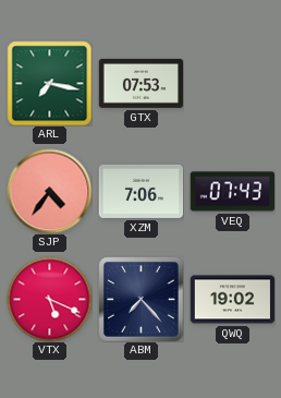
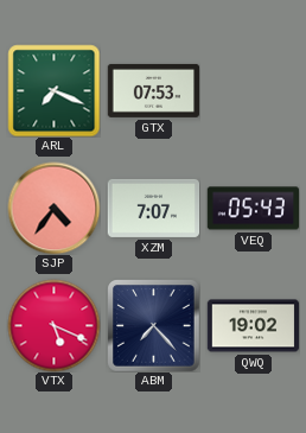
ARL: 7:17 -> 7:19
XZM: 7:06 -> 7:07
VEQ: 07:43 -> 05:43
